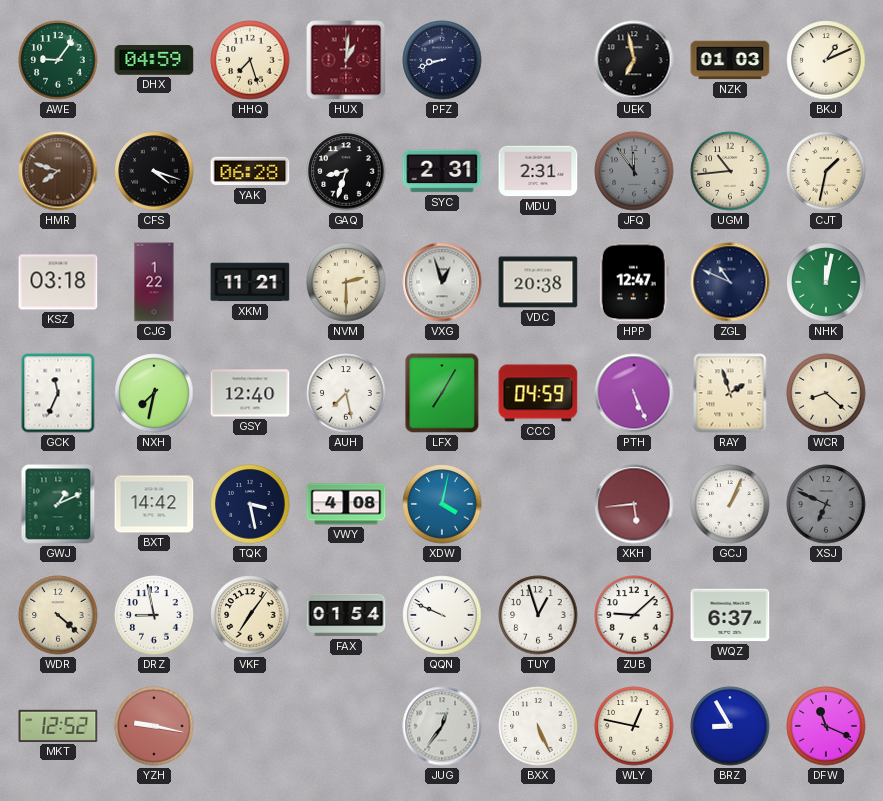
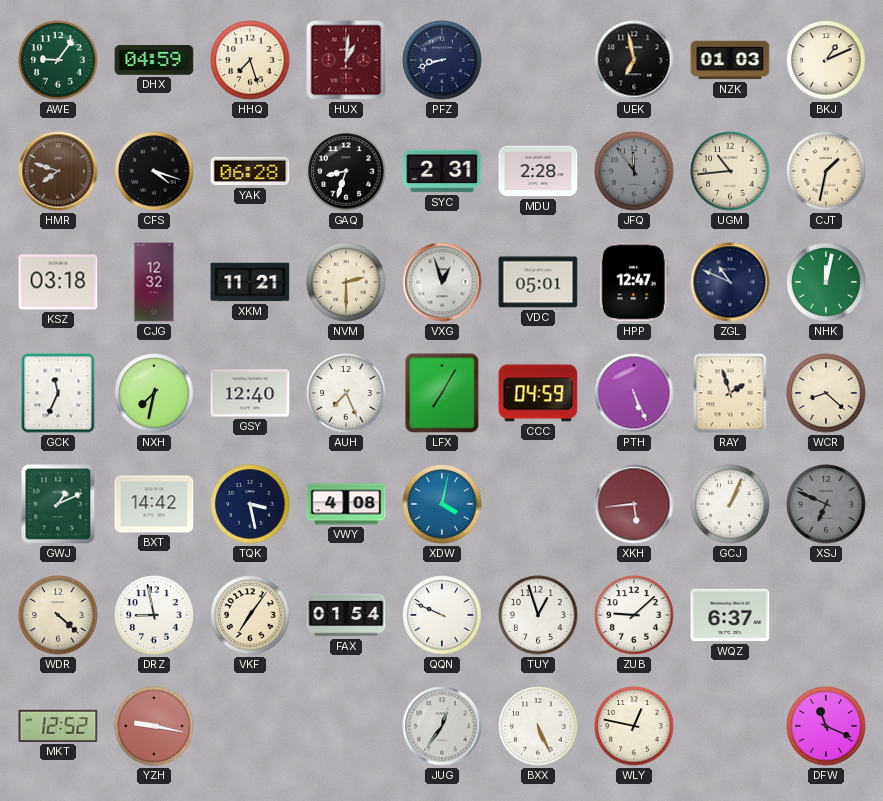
MDU: 2:31 -> 2:28
CJG: 1:22 -> 12:32
VDC: 20:38 -> 05:01
AUH: 7:28 -> 7:26
BRZ: 8:55 -> none
